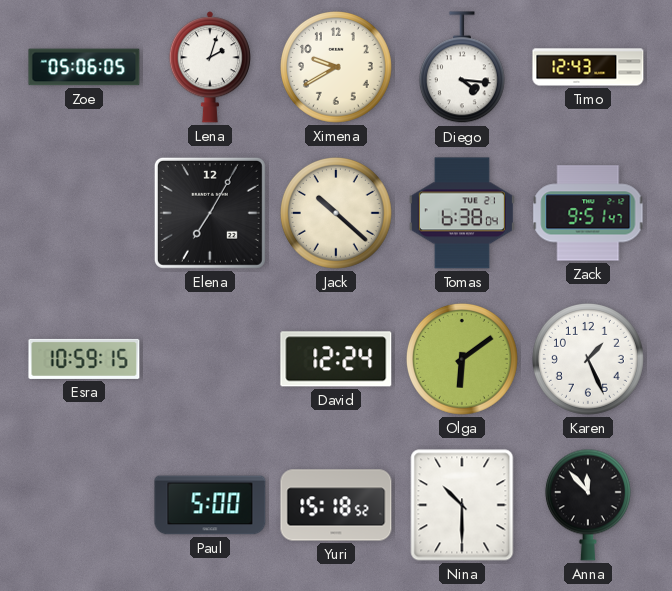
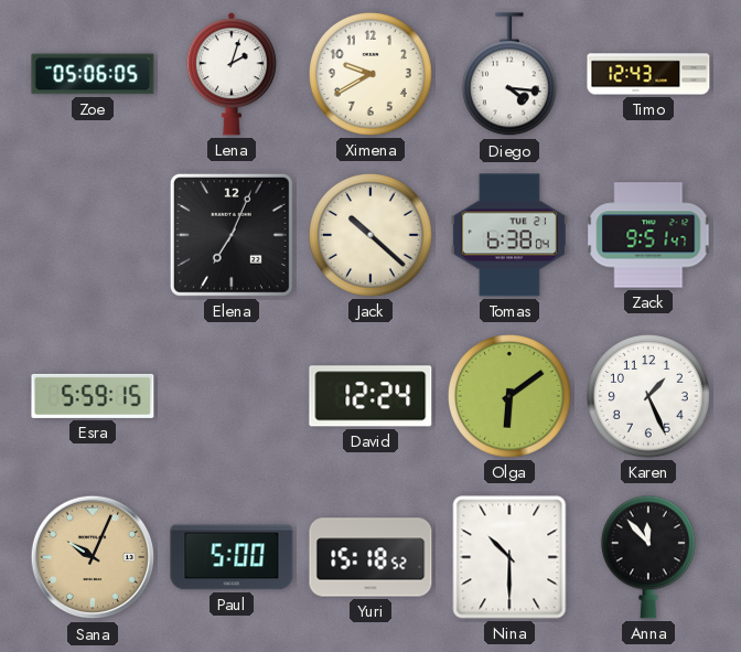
Elena: 7:05 -> 7:04
Esra: 10:59 -> 5:59
Sana: none -> 10:04
